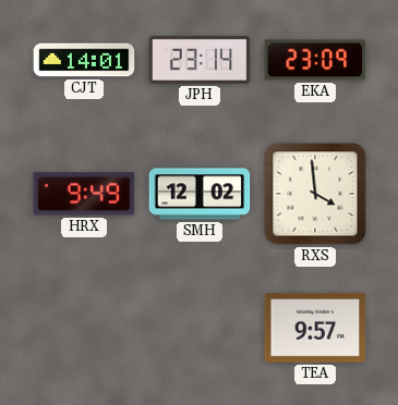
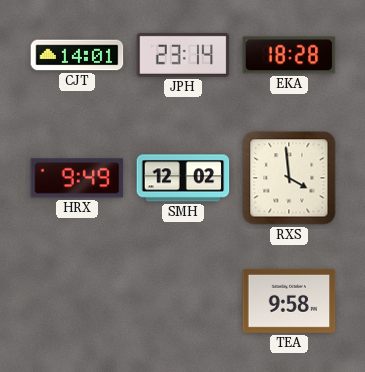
EKA: 23:09 -> 18:28
TEA: 9:57 -> 9:58
